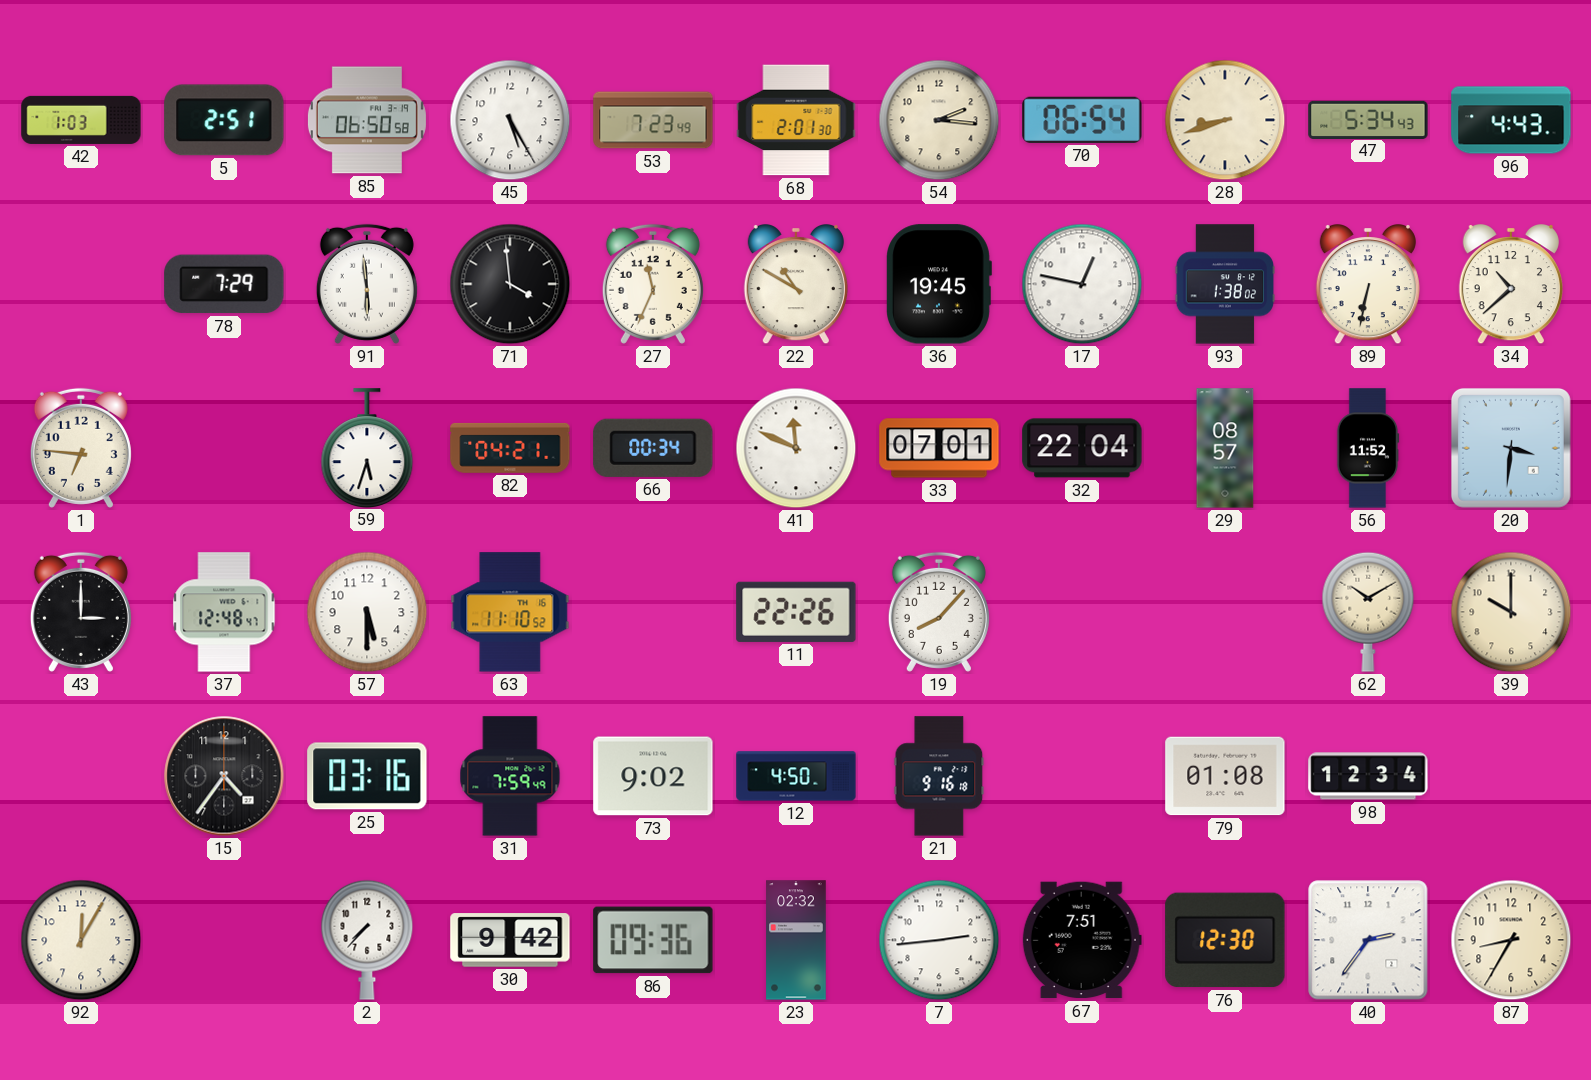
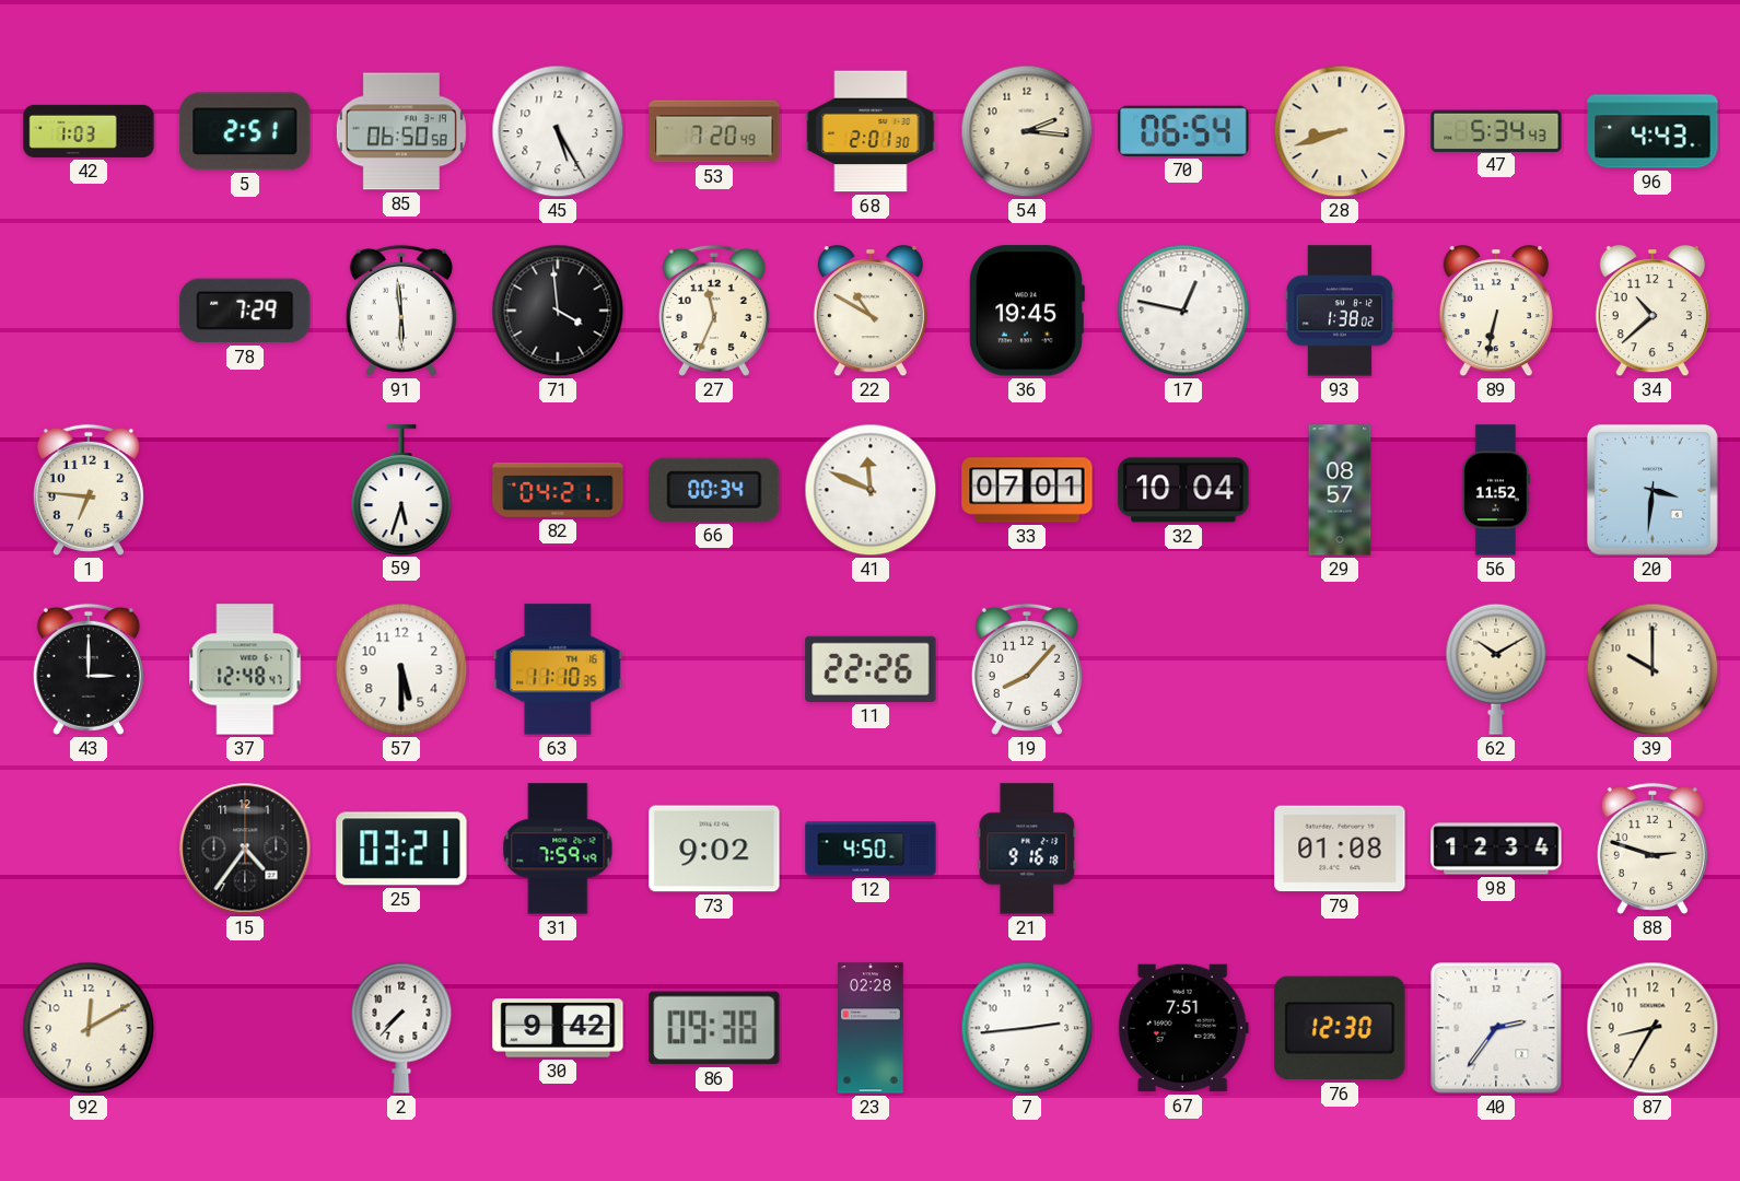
53: 7:23 -> 7:20
32: 22:04 -> 10:04
63: 11:10:52 -> 11:10:35
25: 03:16 -> 03:21
88: none -> 2:48
92: 12:05 -> 12:10
86: 09:36 -> 09:38
23: 02:32 -> 02:28
